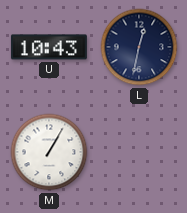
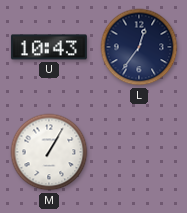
L: 12:32 -> 12:36
